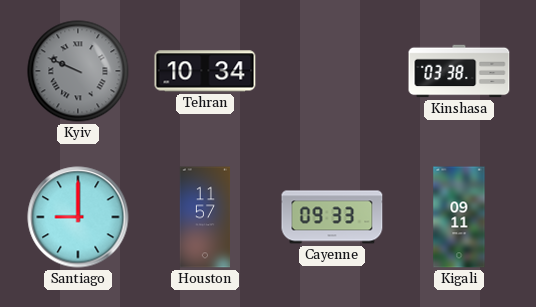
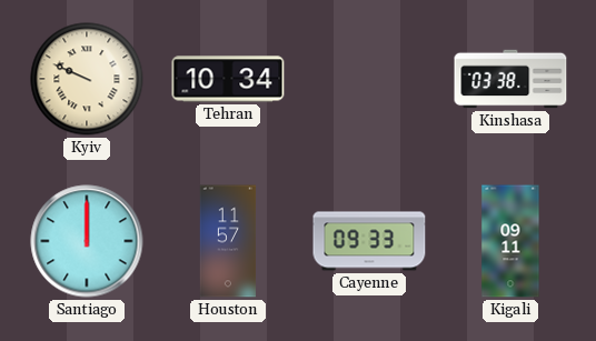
Kyiv dial: grey -> cream
Santiago: 9:00 -> 12:00
